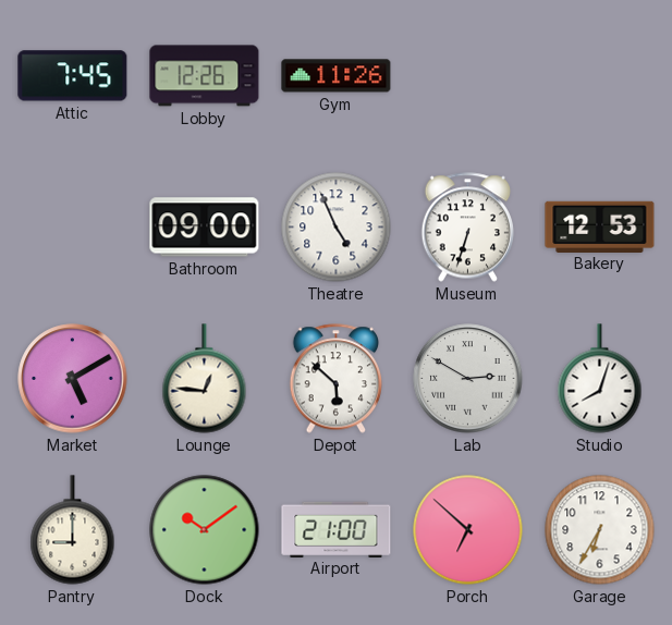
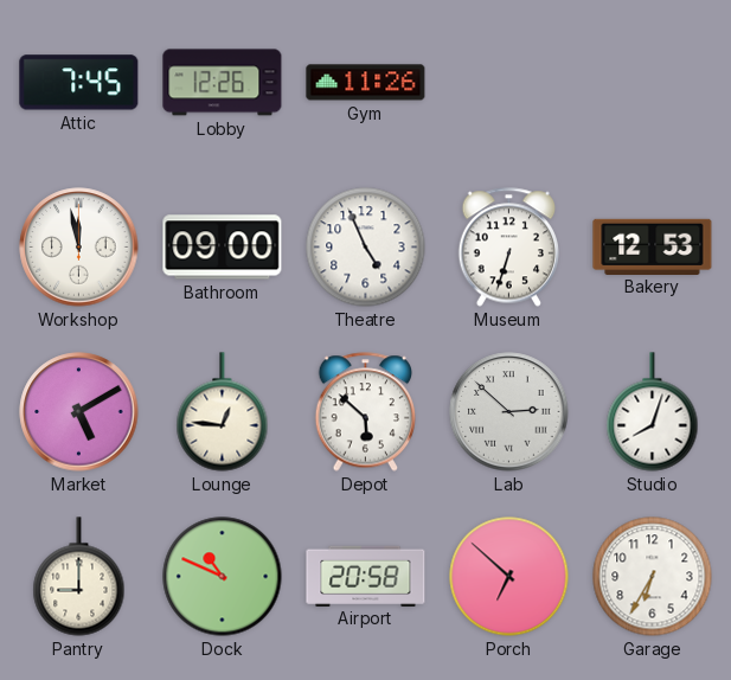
Workshop: none -> 11:58
Lab: 2:50 -> 2:52
Dock: 10:09 -> 10:49
Airport: 21:00 -> 20:58
